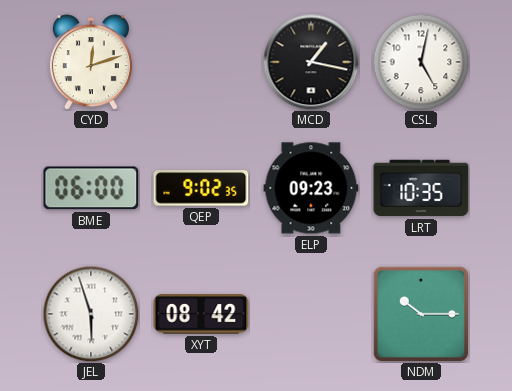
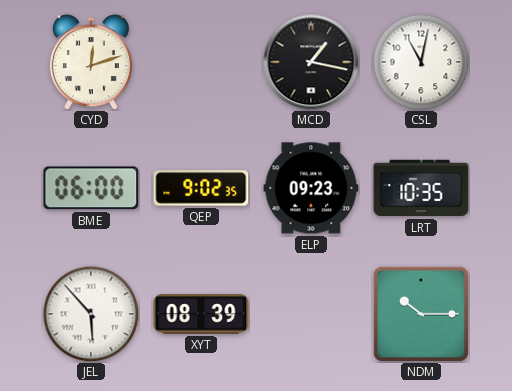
CSL: 5:02 -> 11:02
JEL: 5:57 -> 5:53
XYT: 08:42 -> 08:39
